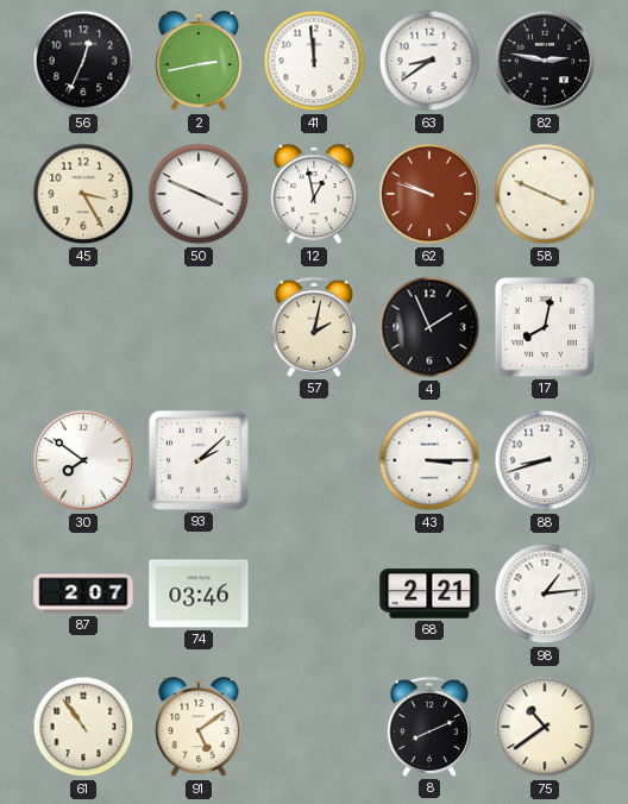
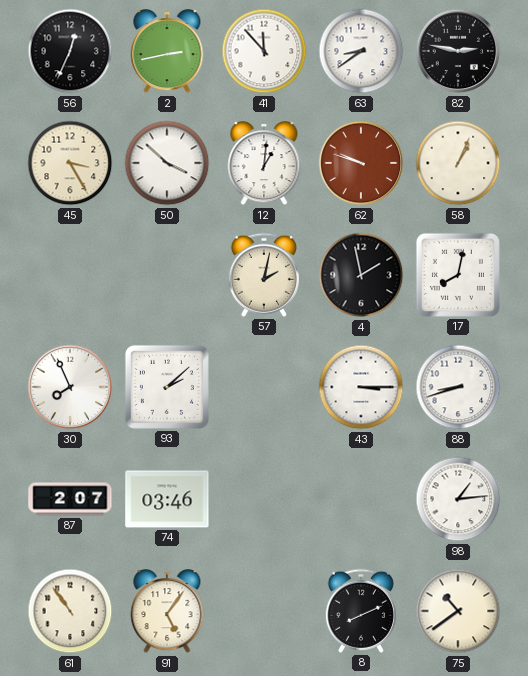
41: 11:59 -> 11:53
50: 3:49 -> 3:52
12: 12:58 -> 1:01
58: 3:49 -> 1:04
4: 1:56 -> 1:58
30: 7:51 -> 7:56
68: 2:21 -> none
91: 5:09 -> 5:06
